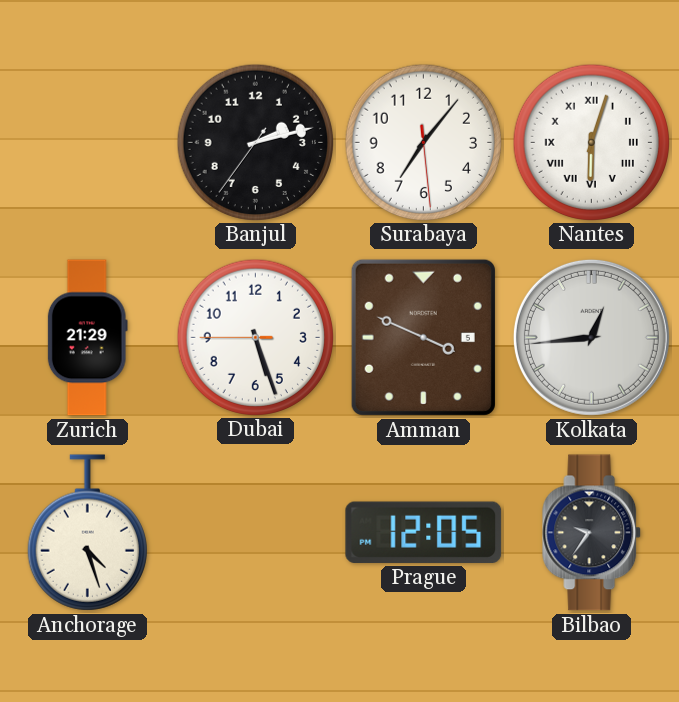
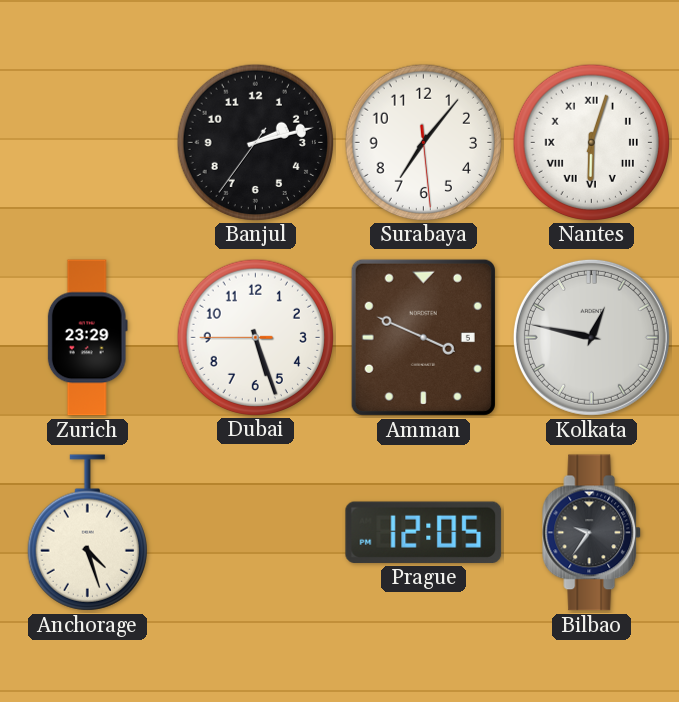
Zurich: 21:29 -> 23:29
Kolkata: 12:44 -> 12:47
